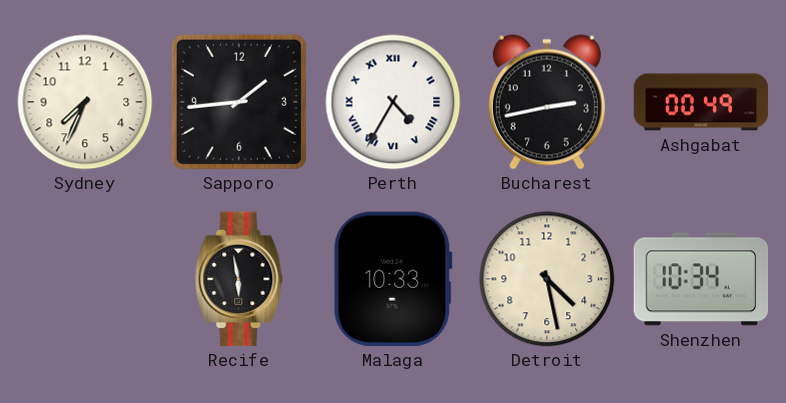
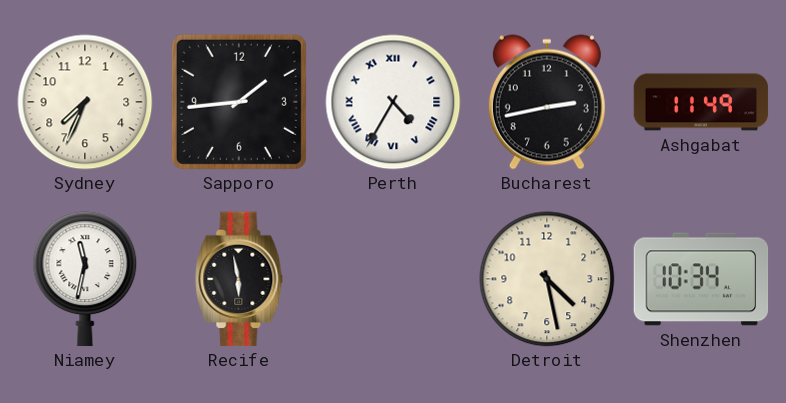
Ashgabat: 00:49 -> 11:49
Niamey: none -> 11:32
Malaga: 10:33 -> none
